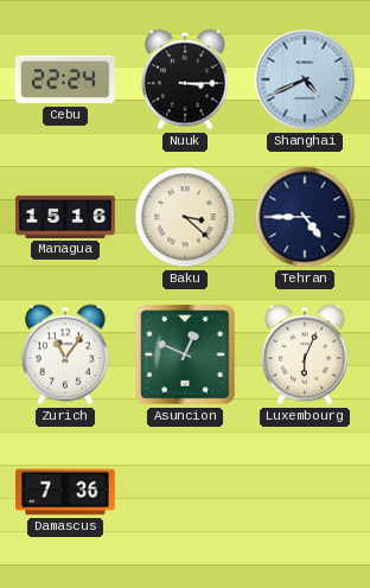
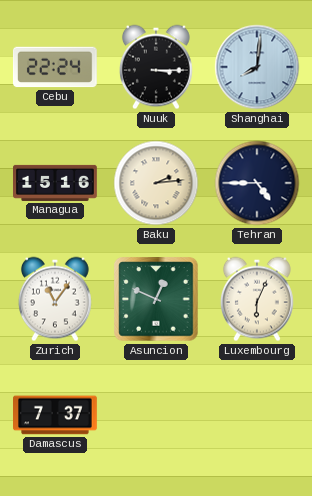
Shanghai: 4:41 -> 8:01
Baku: 3:22 -> 2:14
Damascus: 7:36 -> 7:37
